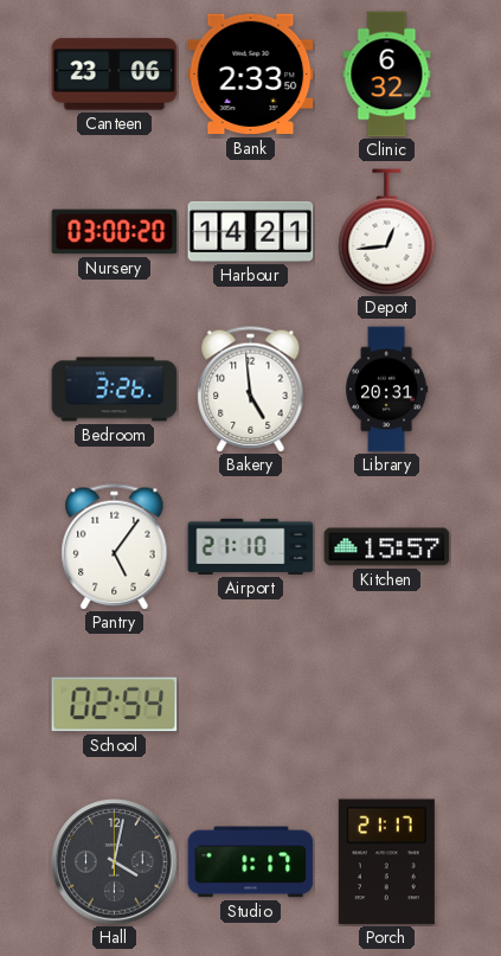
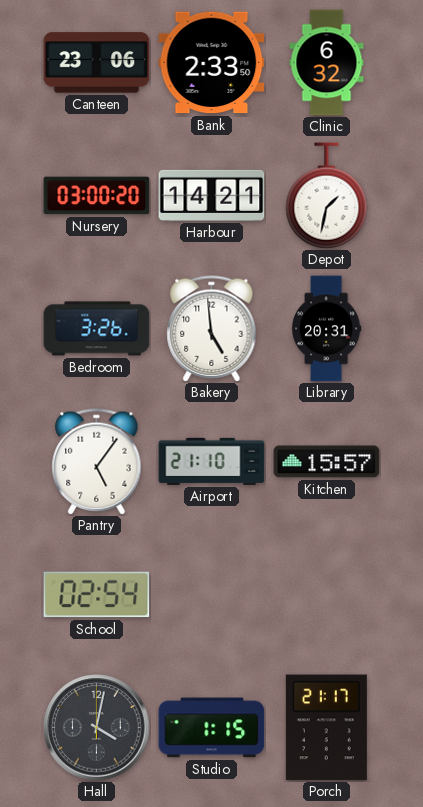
Depot: 12:44 -> 1:32
Studio: 1:17 -> 1:15
